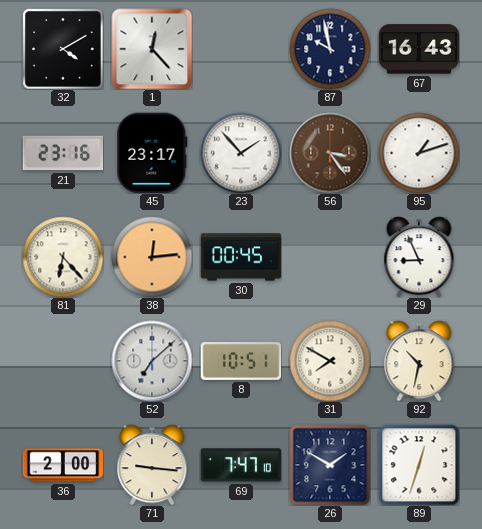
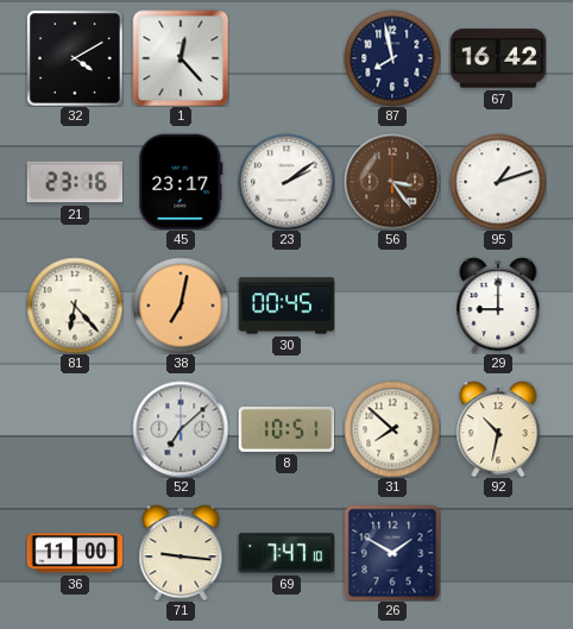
87: 9:58 -> 7:58
67: 16:43 -> 16:42
23: 1:53 -> 2:09
38: 12:14 -> 7:02
29: 8:56 -> 9:00
31: 7:50 -> 7:52
36: 2:00 -> 11:00
89: 12:33 -> none
